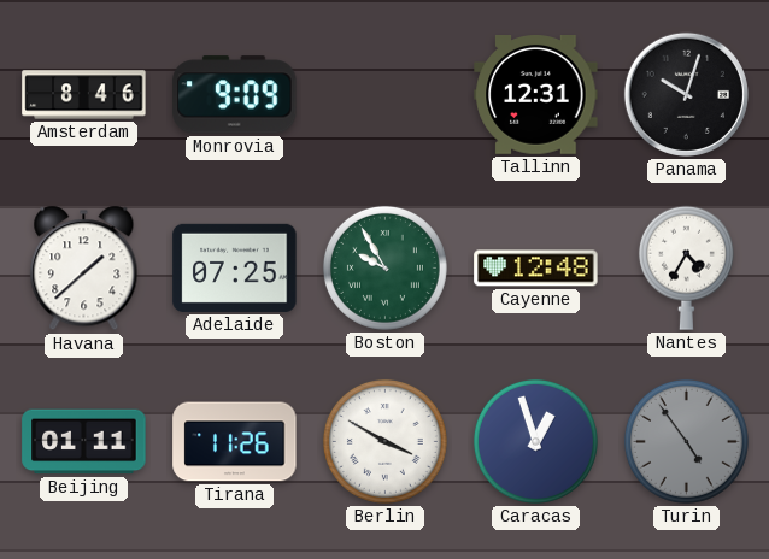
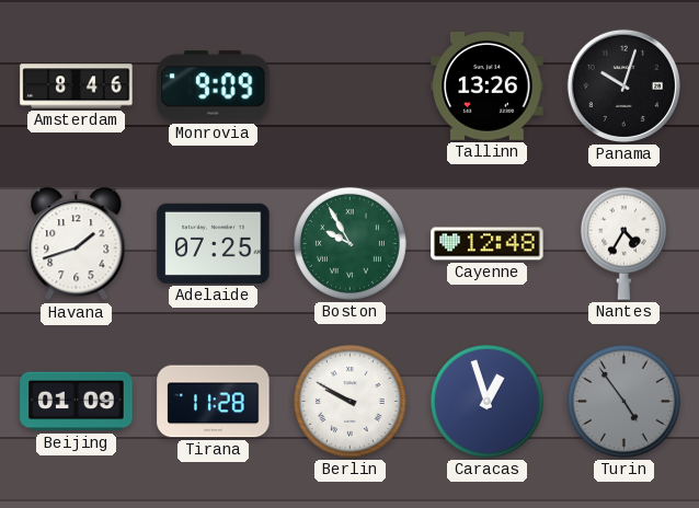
Tallinn: 12:31 -> 13:26
Havana: 1:38 -> 1:42
Beijing: 01:11 -> 01:09
Tirana: 11:26 -> 11:28
Berlin: 3:50 -> 9:50
